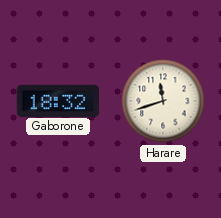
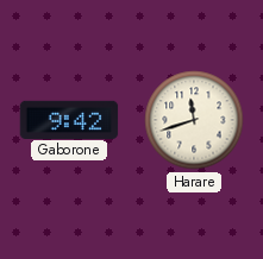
Gaborone: 18:32 -> 9:42
